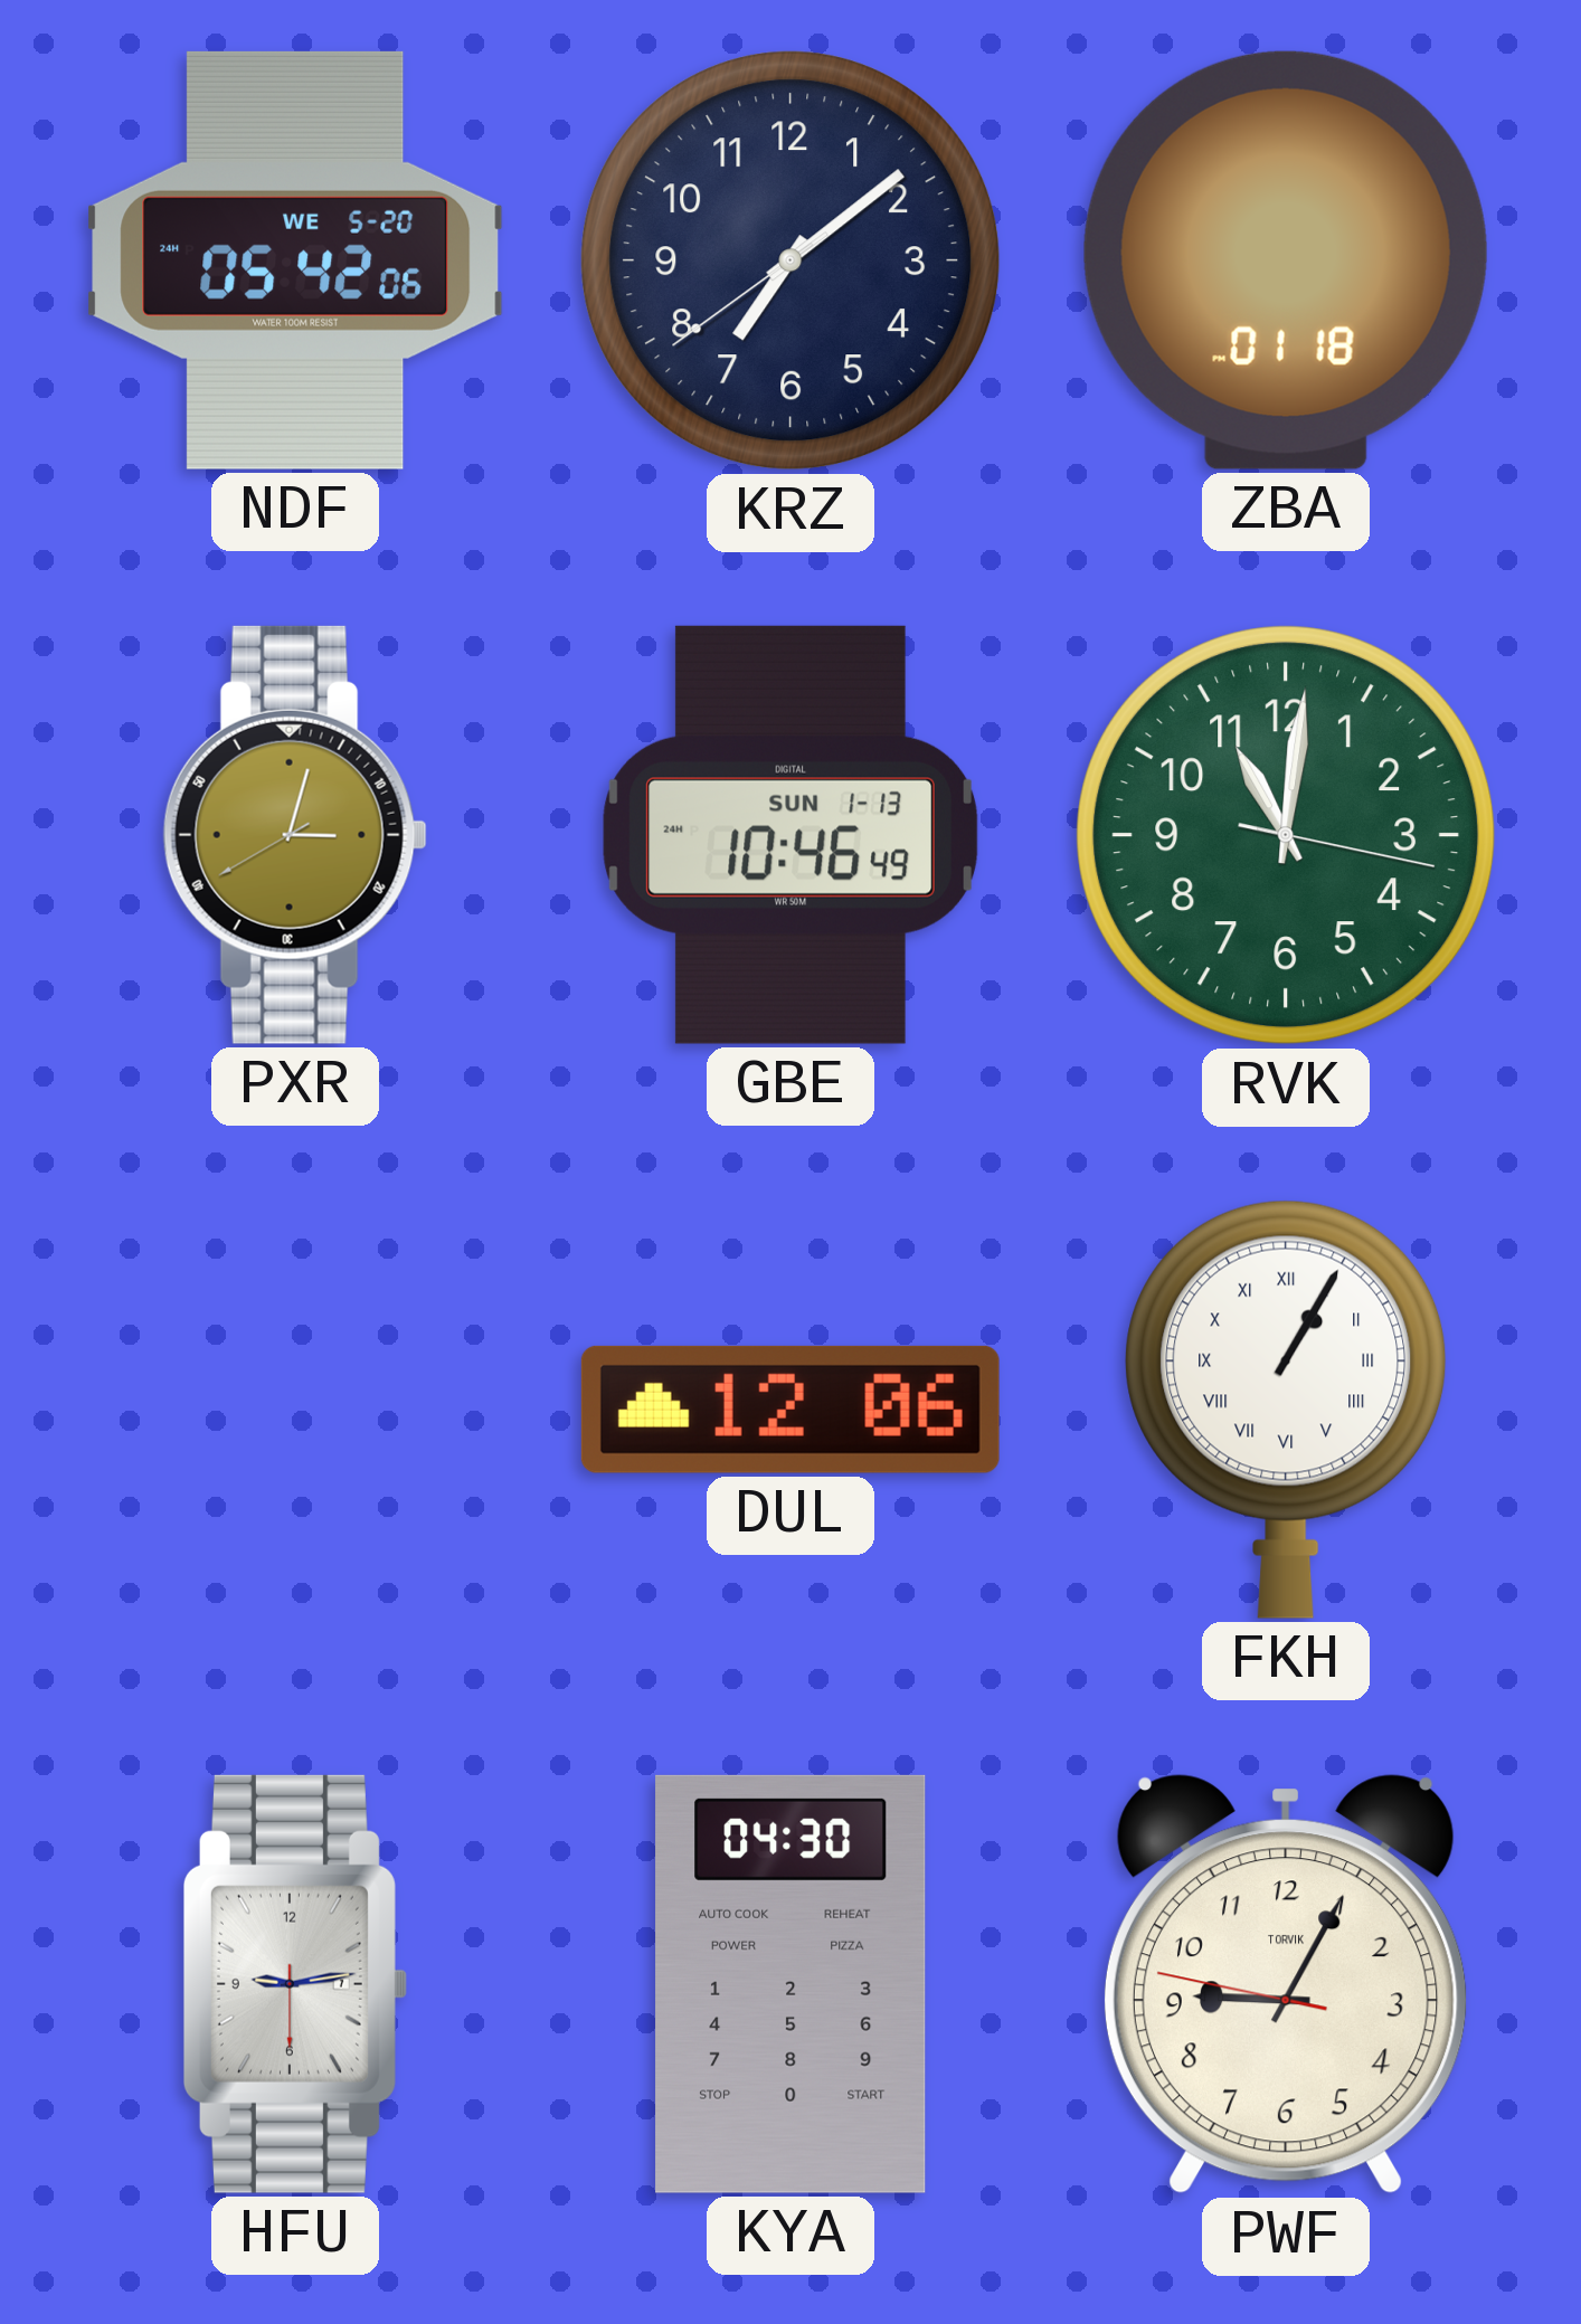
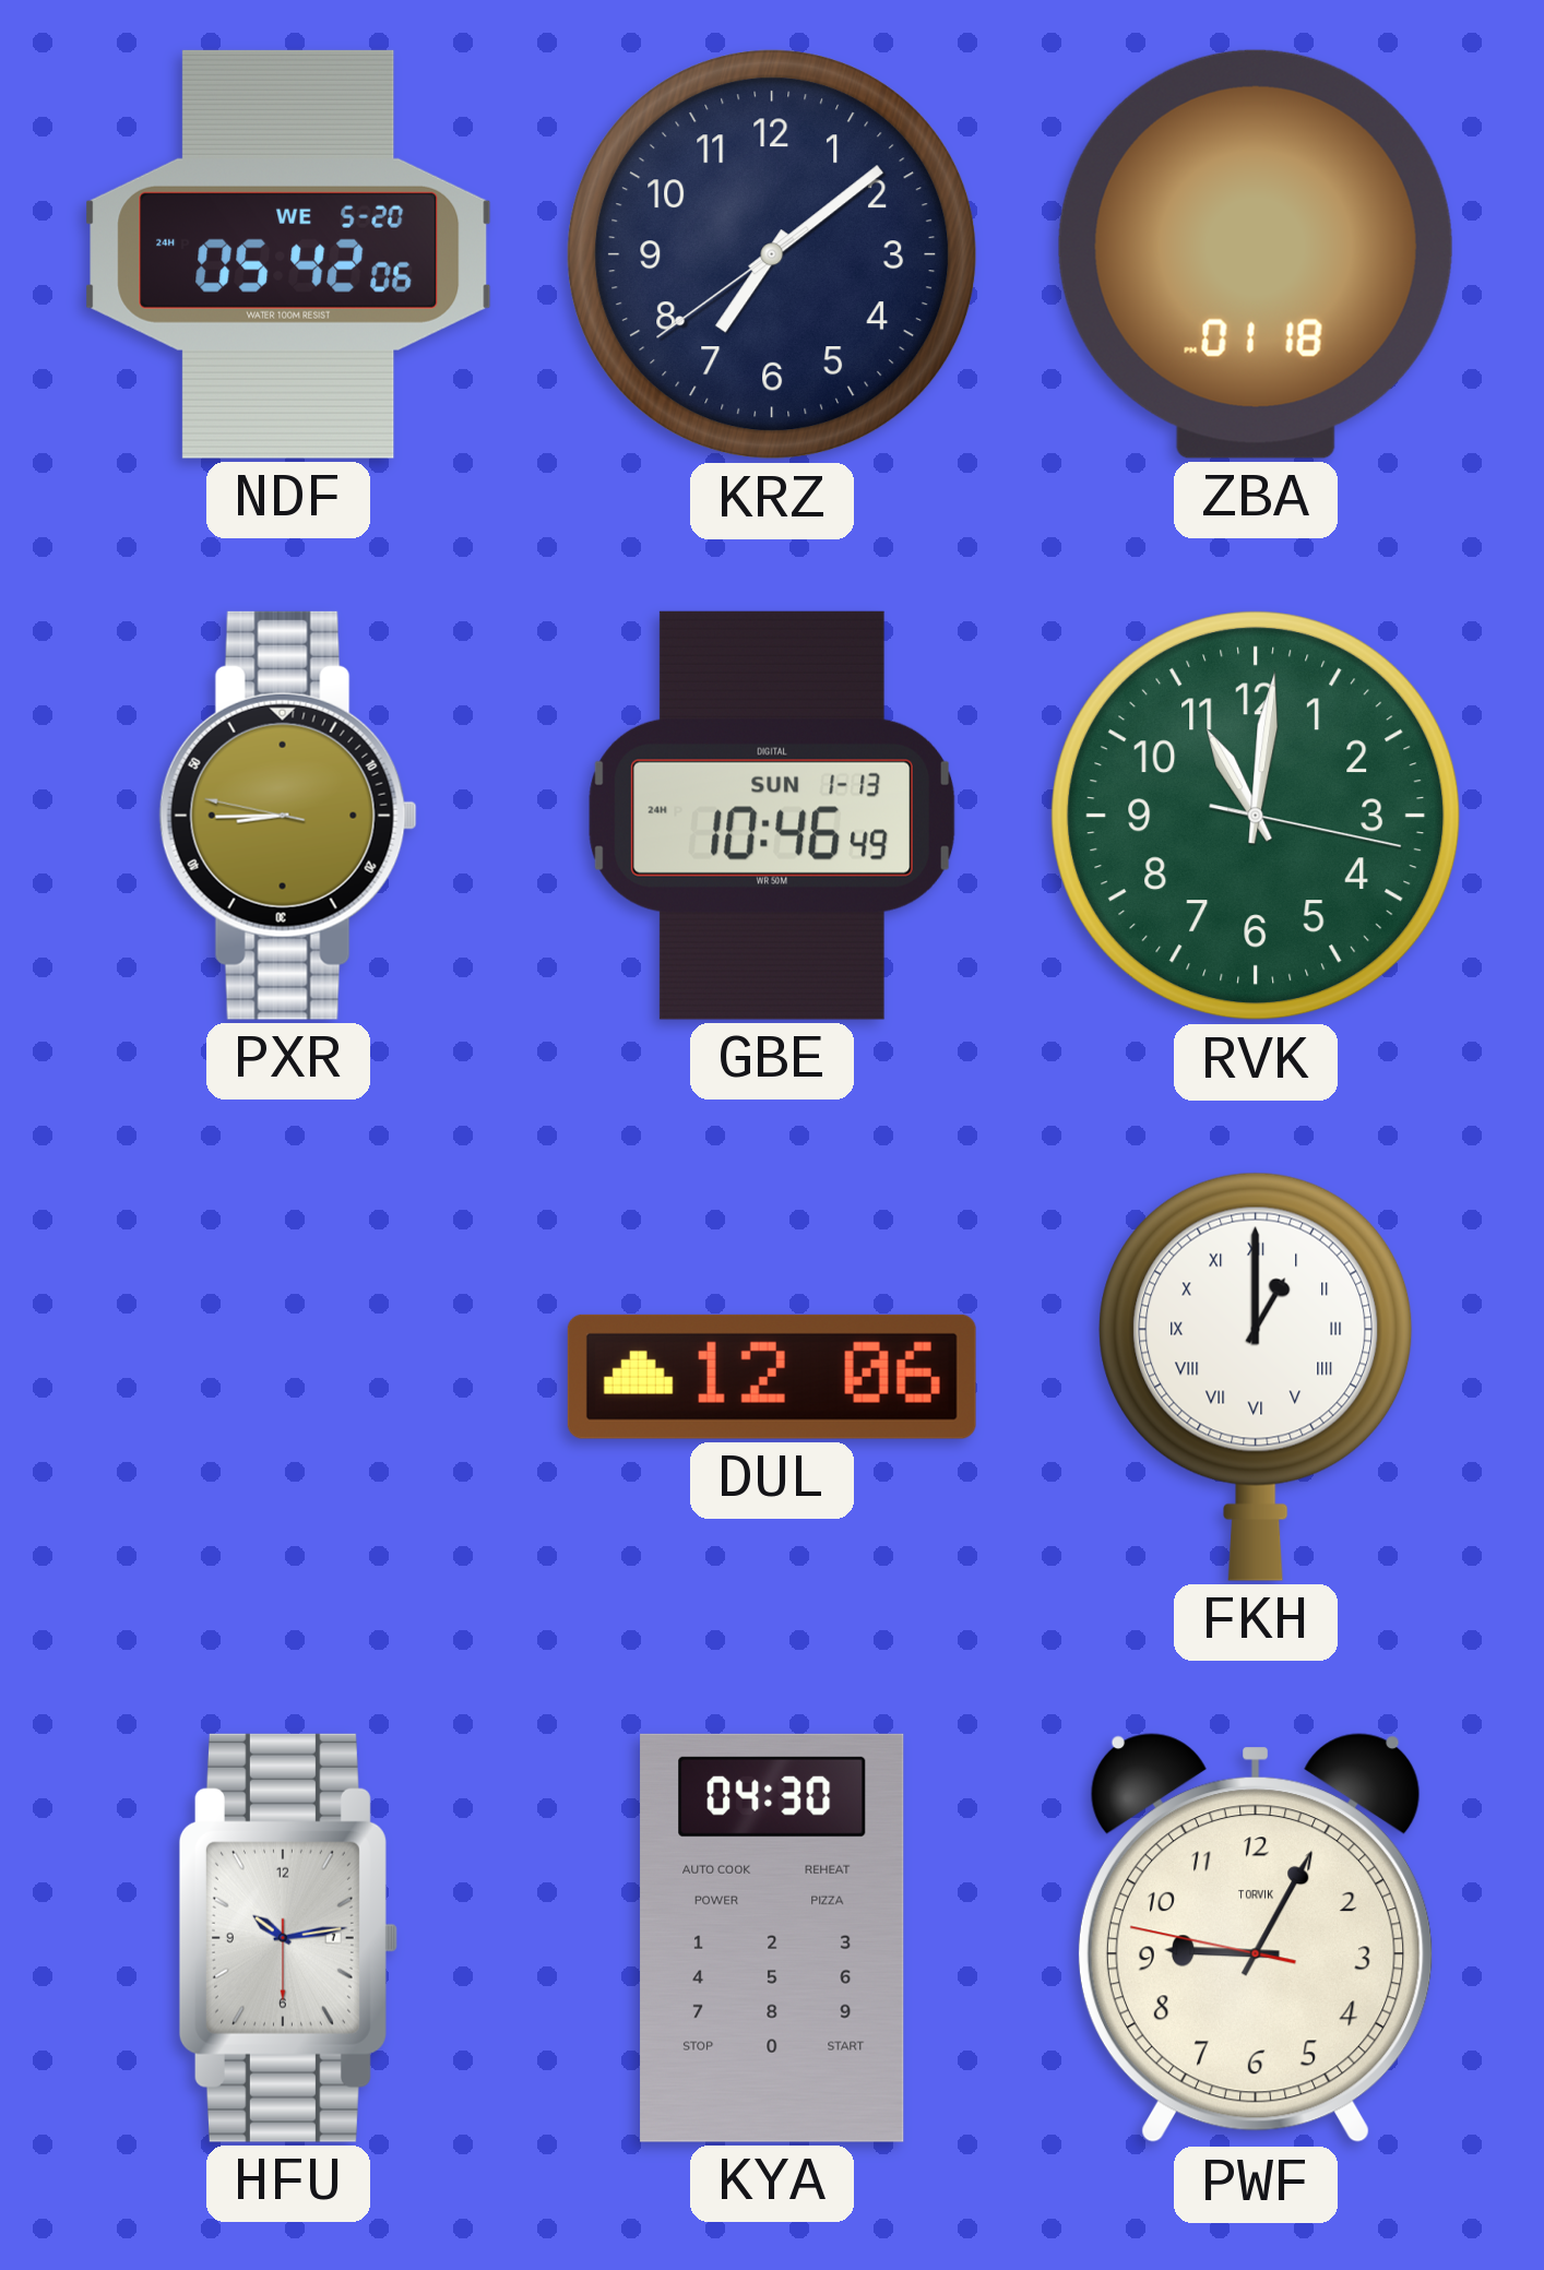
PXR: 3:02 -> 8:44
FKH: 1:05 -> 1:00
HFU: 9:13 -> 10:13
